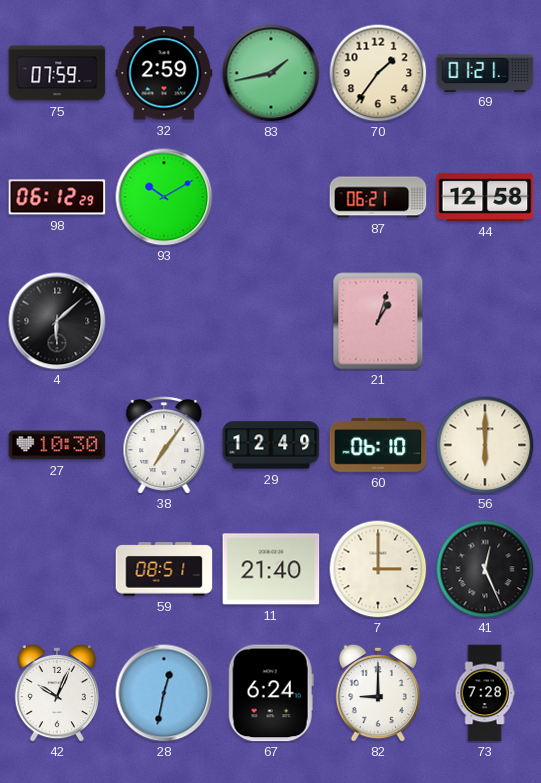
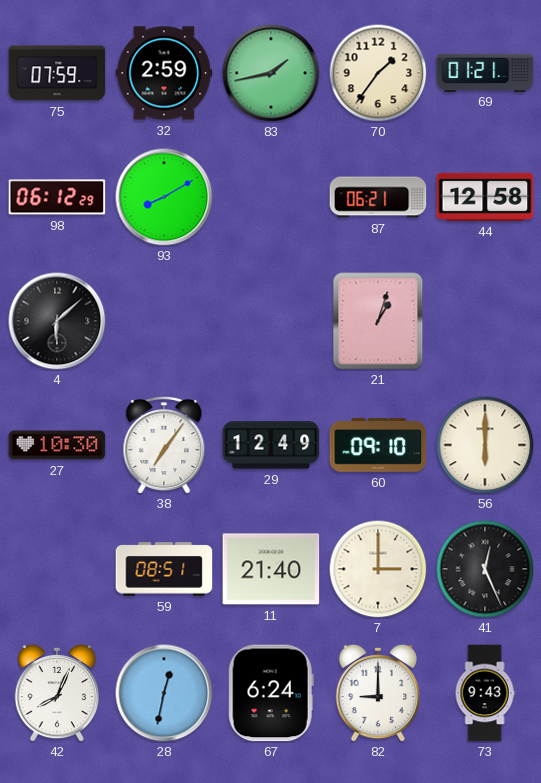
93: 10:10 -> 8:10
60: 06:10 -> 09:10
42: 10:04 -> 8:04
73: 7:28 -> 9:43
